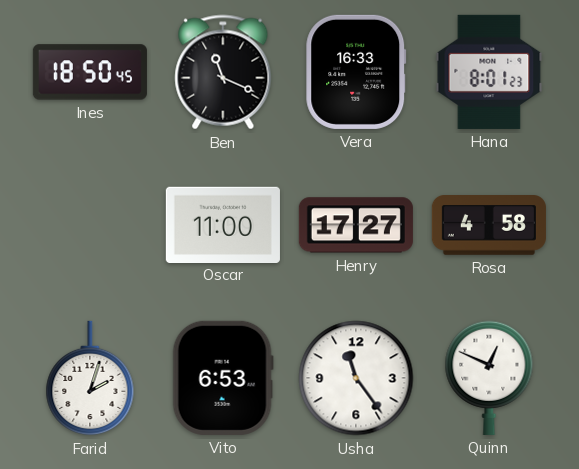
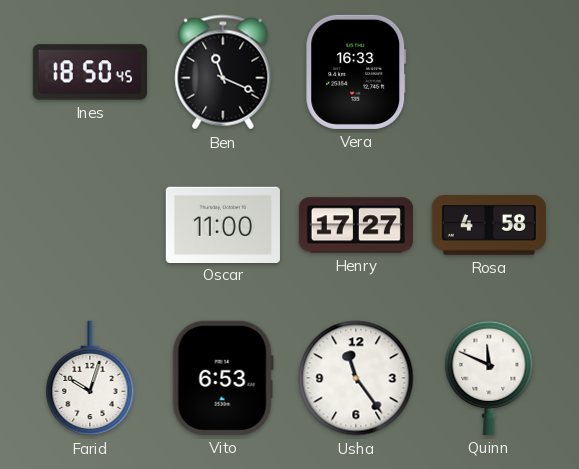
Hana: 8:01 -> none
Farid: 2:03 -> 10:03
Quinn: 12:49 -> 11:49
